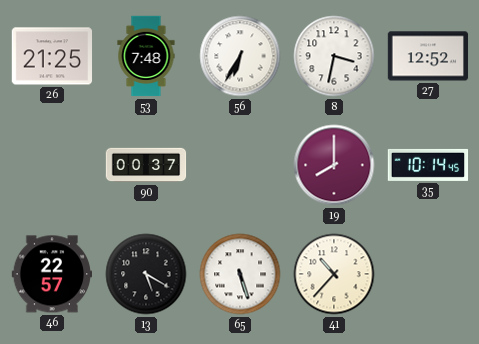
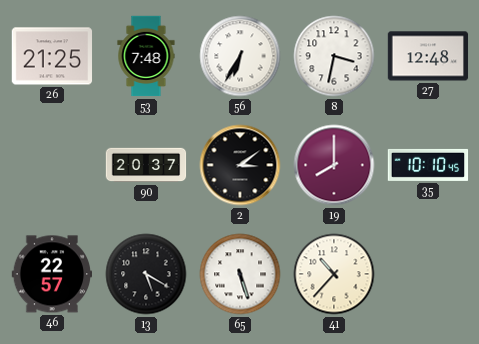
27: 12:52 -> 12:48
90: 00:37 -> 20:37
2: none -> 3:09
35: 10:14 -> 10:10
